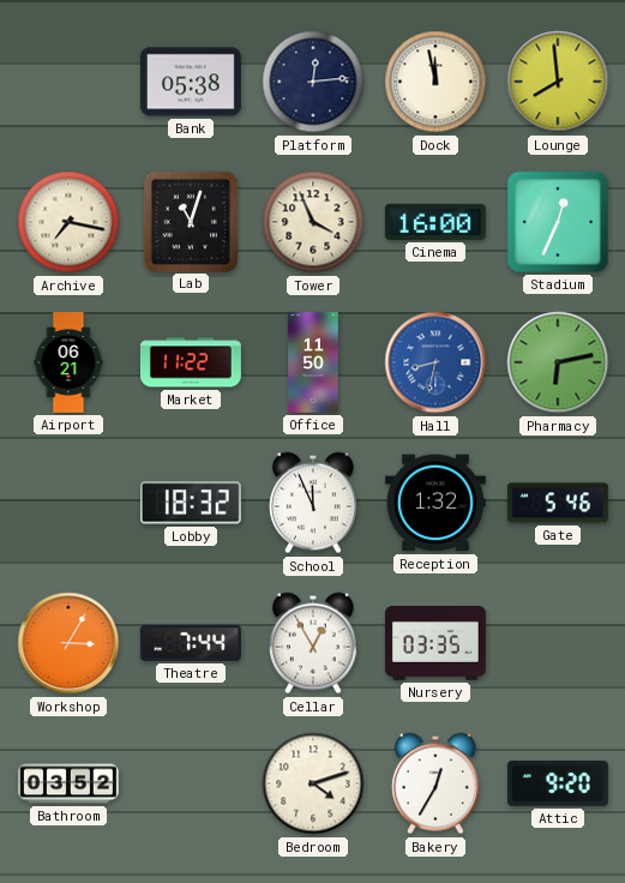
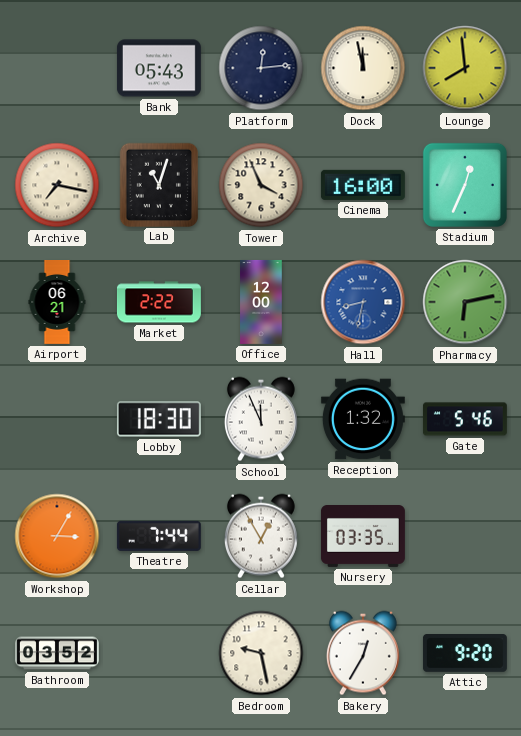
Bank: 05:38 -> 05:43
Market: 11:22 -> 2:22
Office: 11:50 -> 12:00
Lobby: 18:32 -> 18:30
Bedroom: 4:12 -> 9:28
